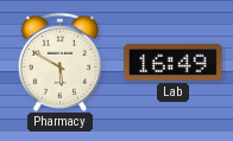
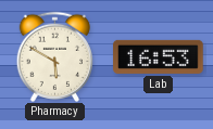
Lab: 16:49 -> 16:53
